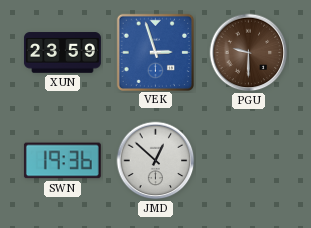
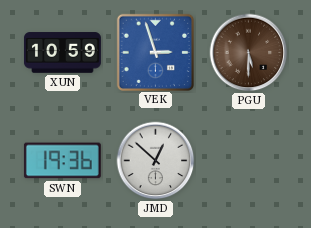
XUN: 23:59 -> 10:59
PGU: 9:30 -> 5:30
